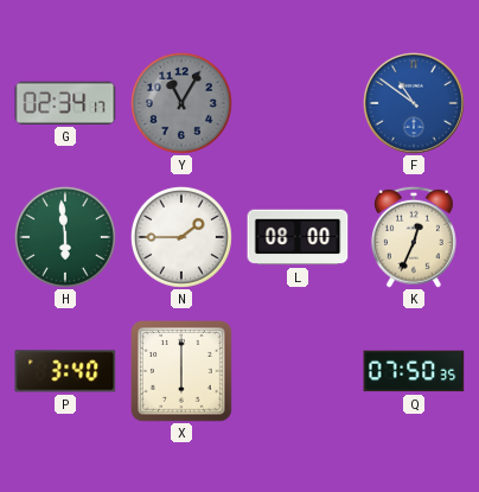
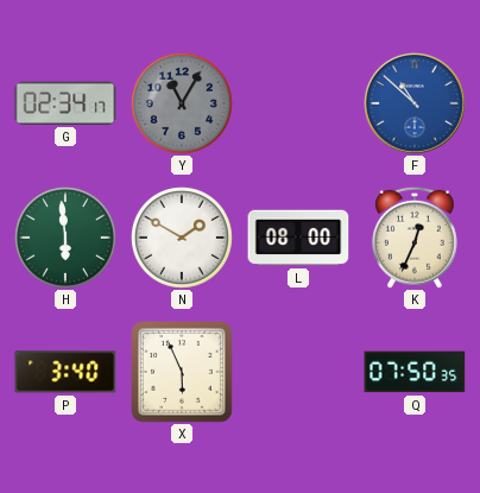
F: 10:51 -> 10:52
N: 1:45 -> 1:50
X: 6:00 -> 5:56
